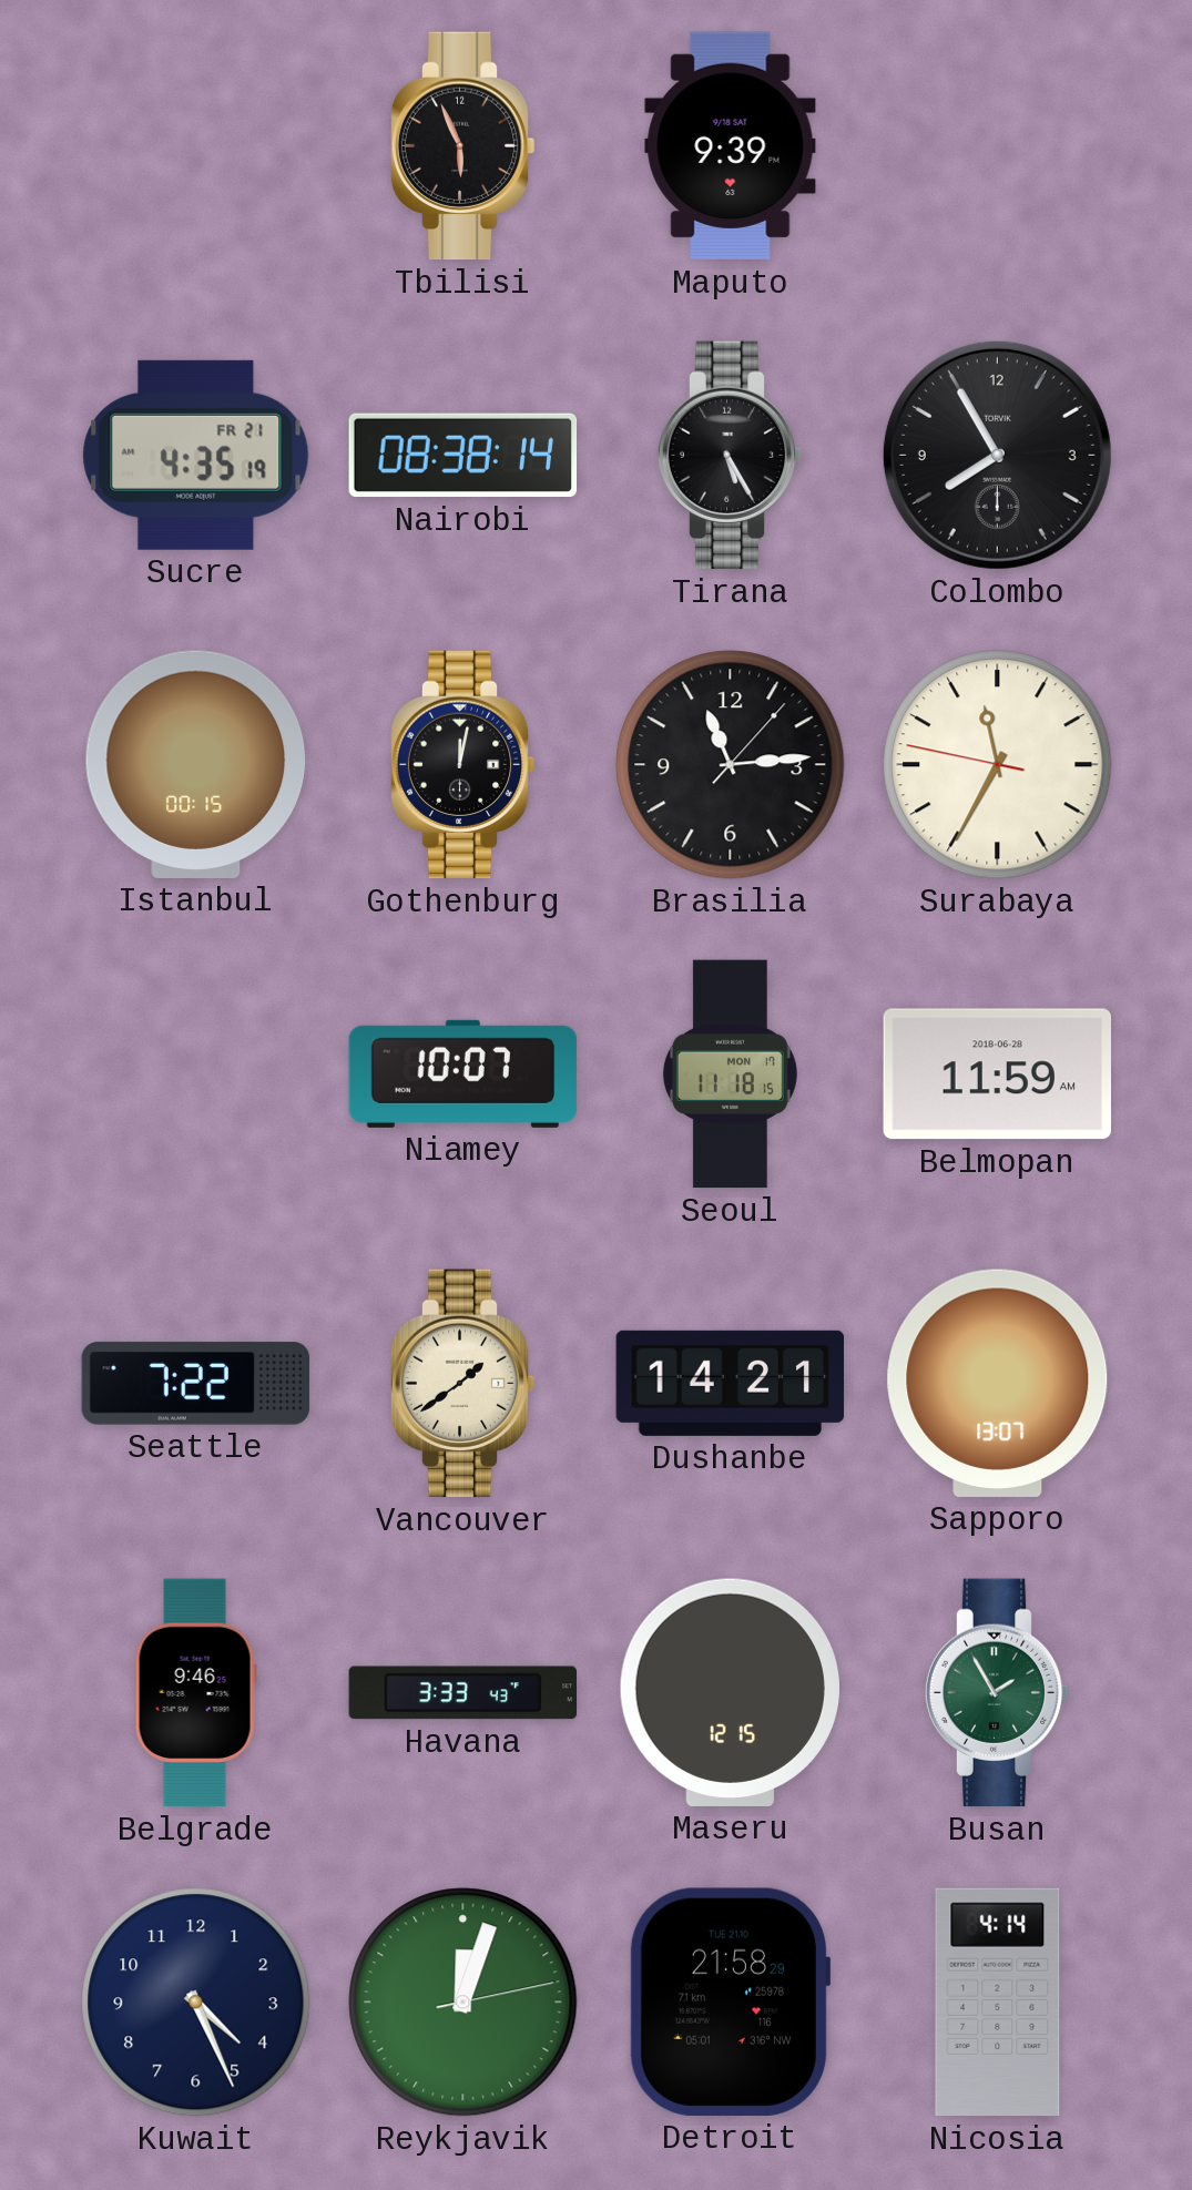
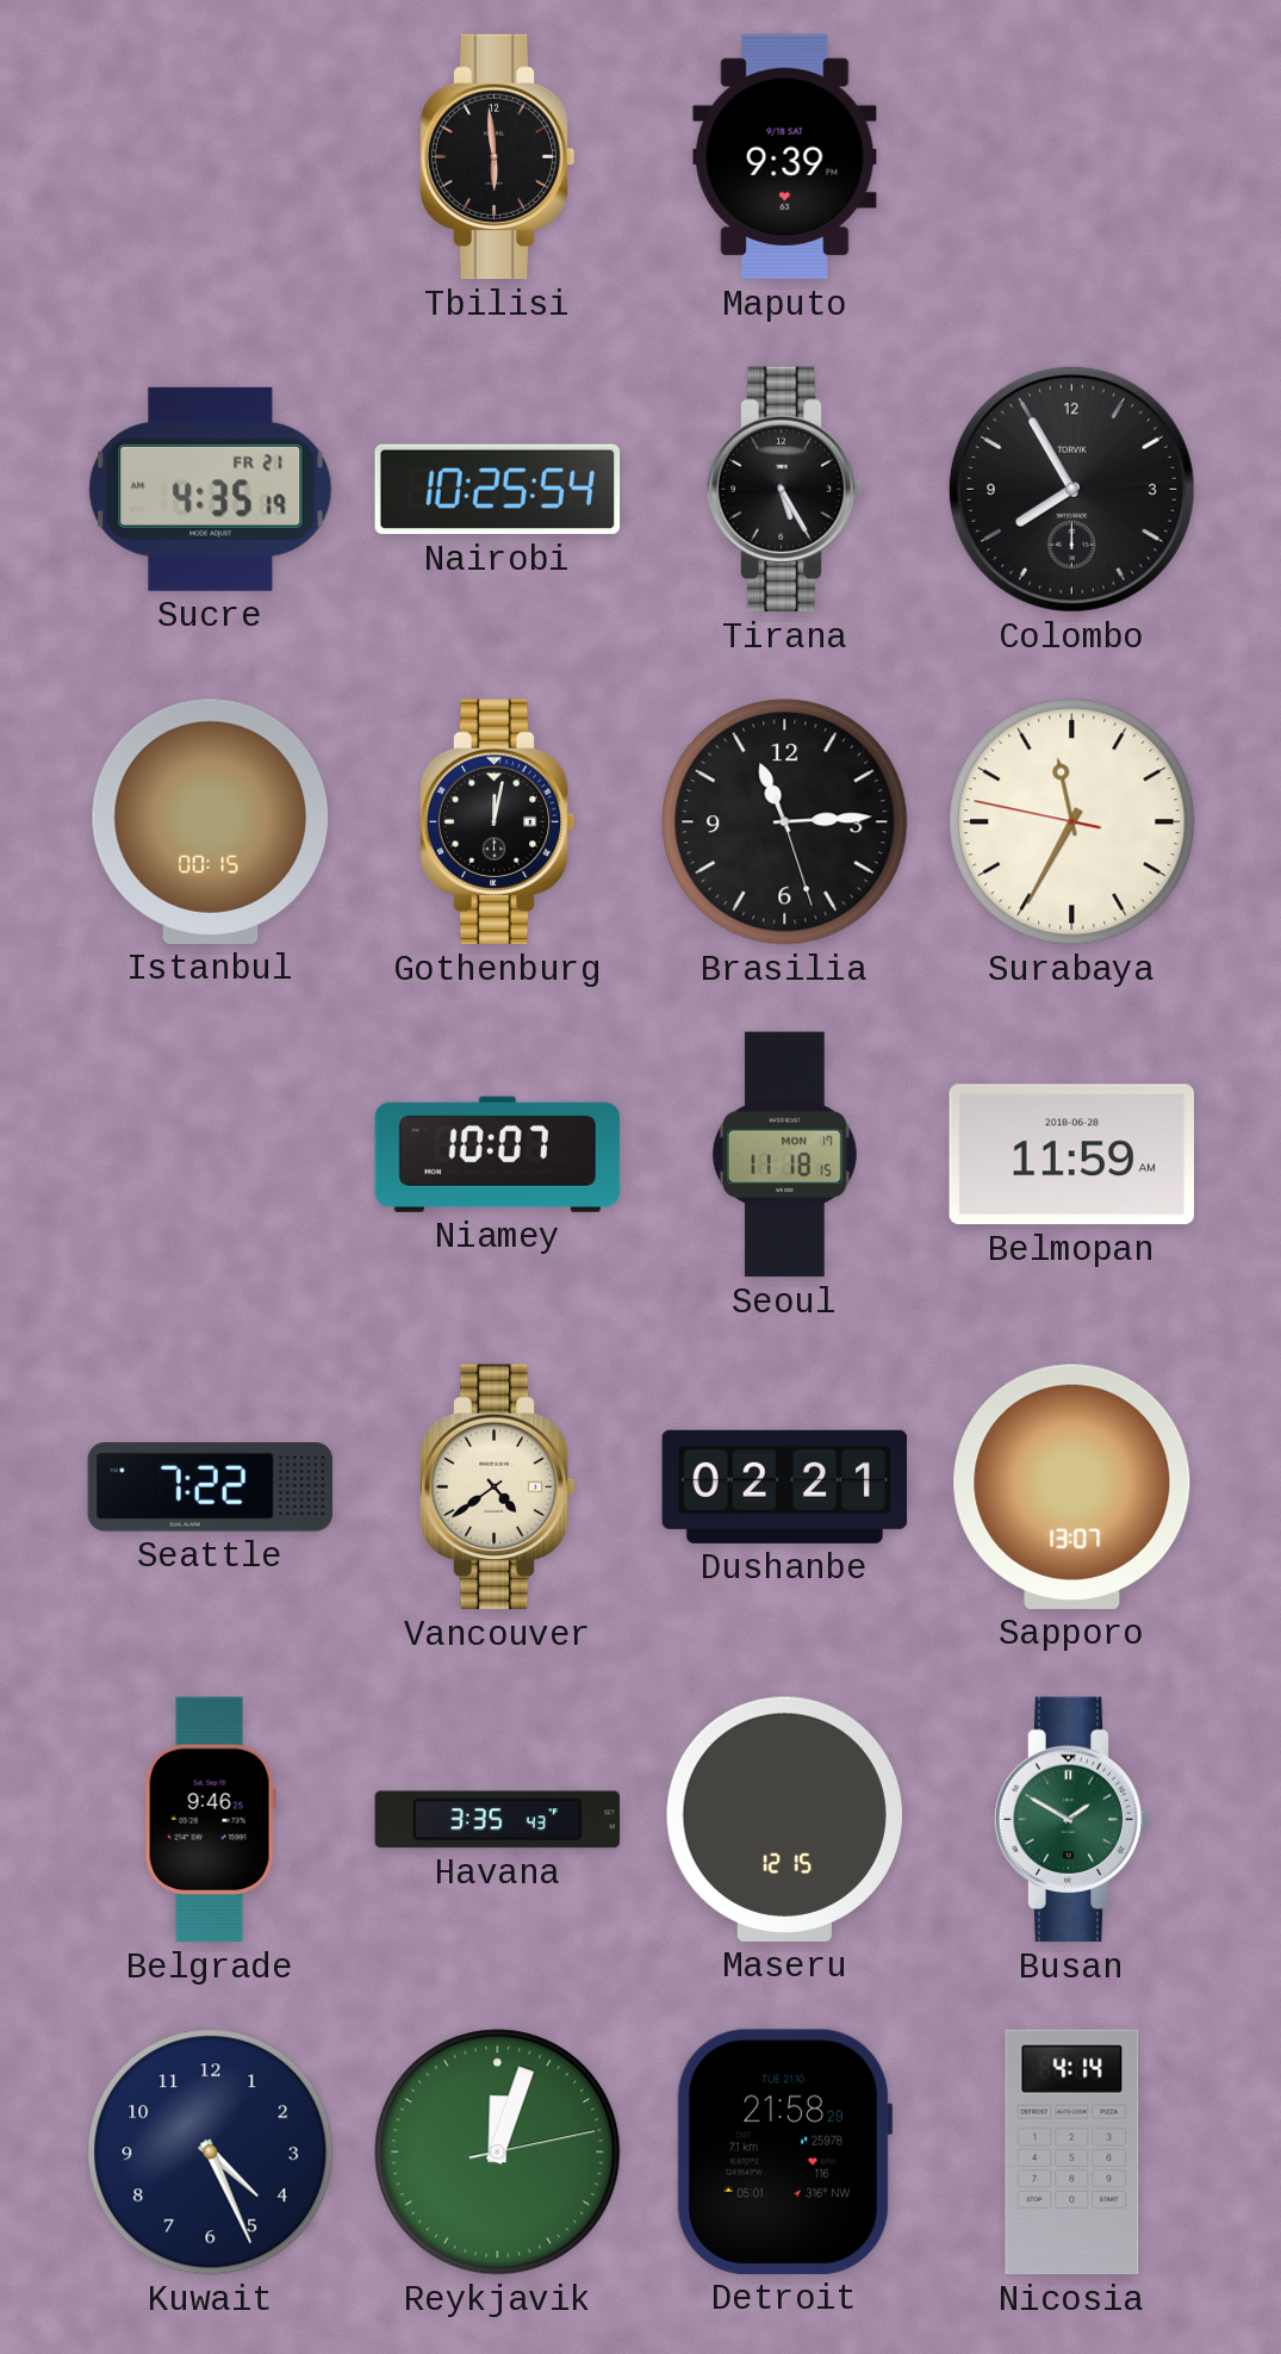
Tbilisi: 5:56 -> 5:59
Nairobi: 08:38 -> 10:25
Brasilia: 11:14:07 -> 11:14:27
Vancouver: 1:39 -> 4:39
Dushanbe: 14:21 -> 02:21
Havana: 3:33 -> 3:35
Busan: 1:55 -> 1:50
